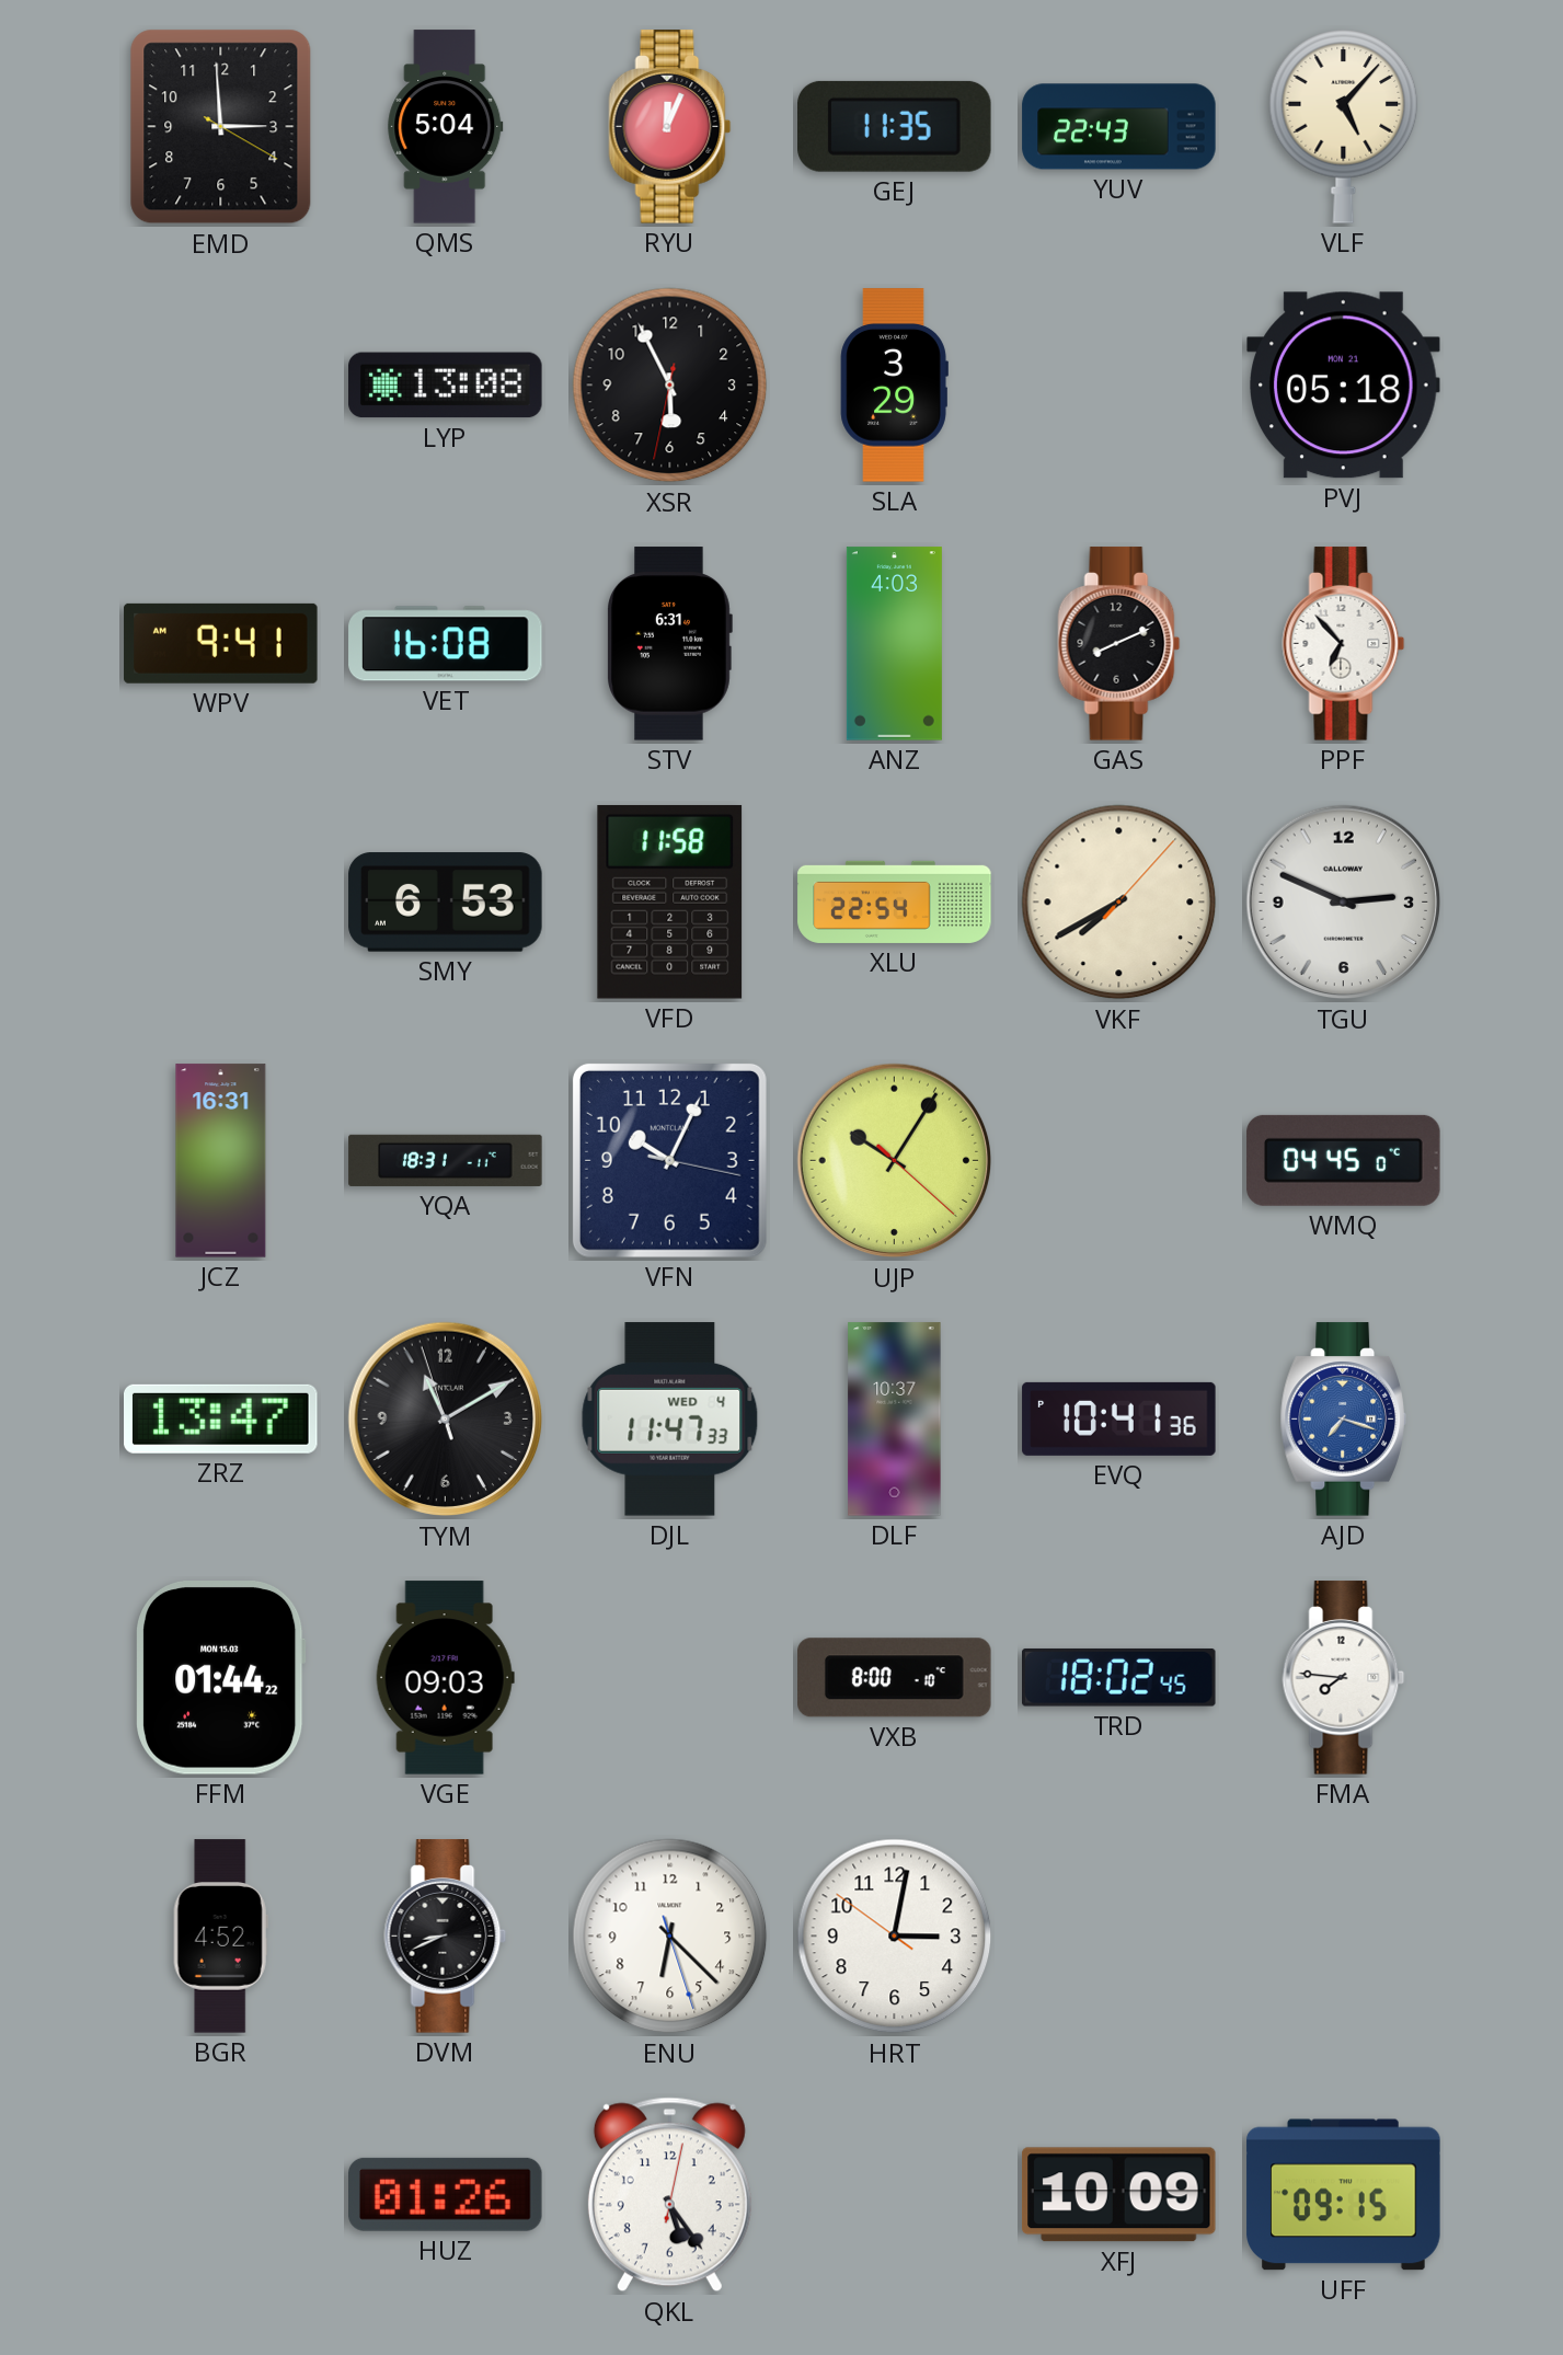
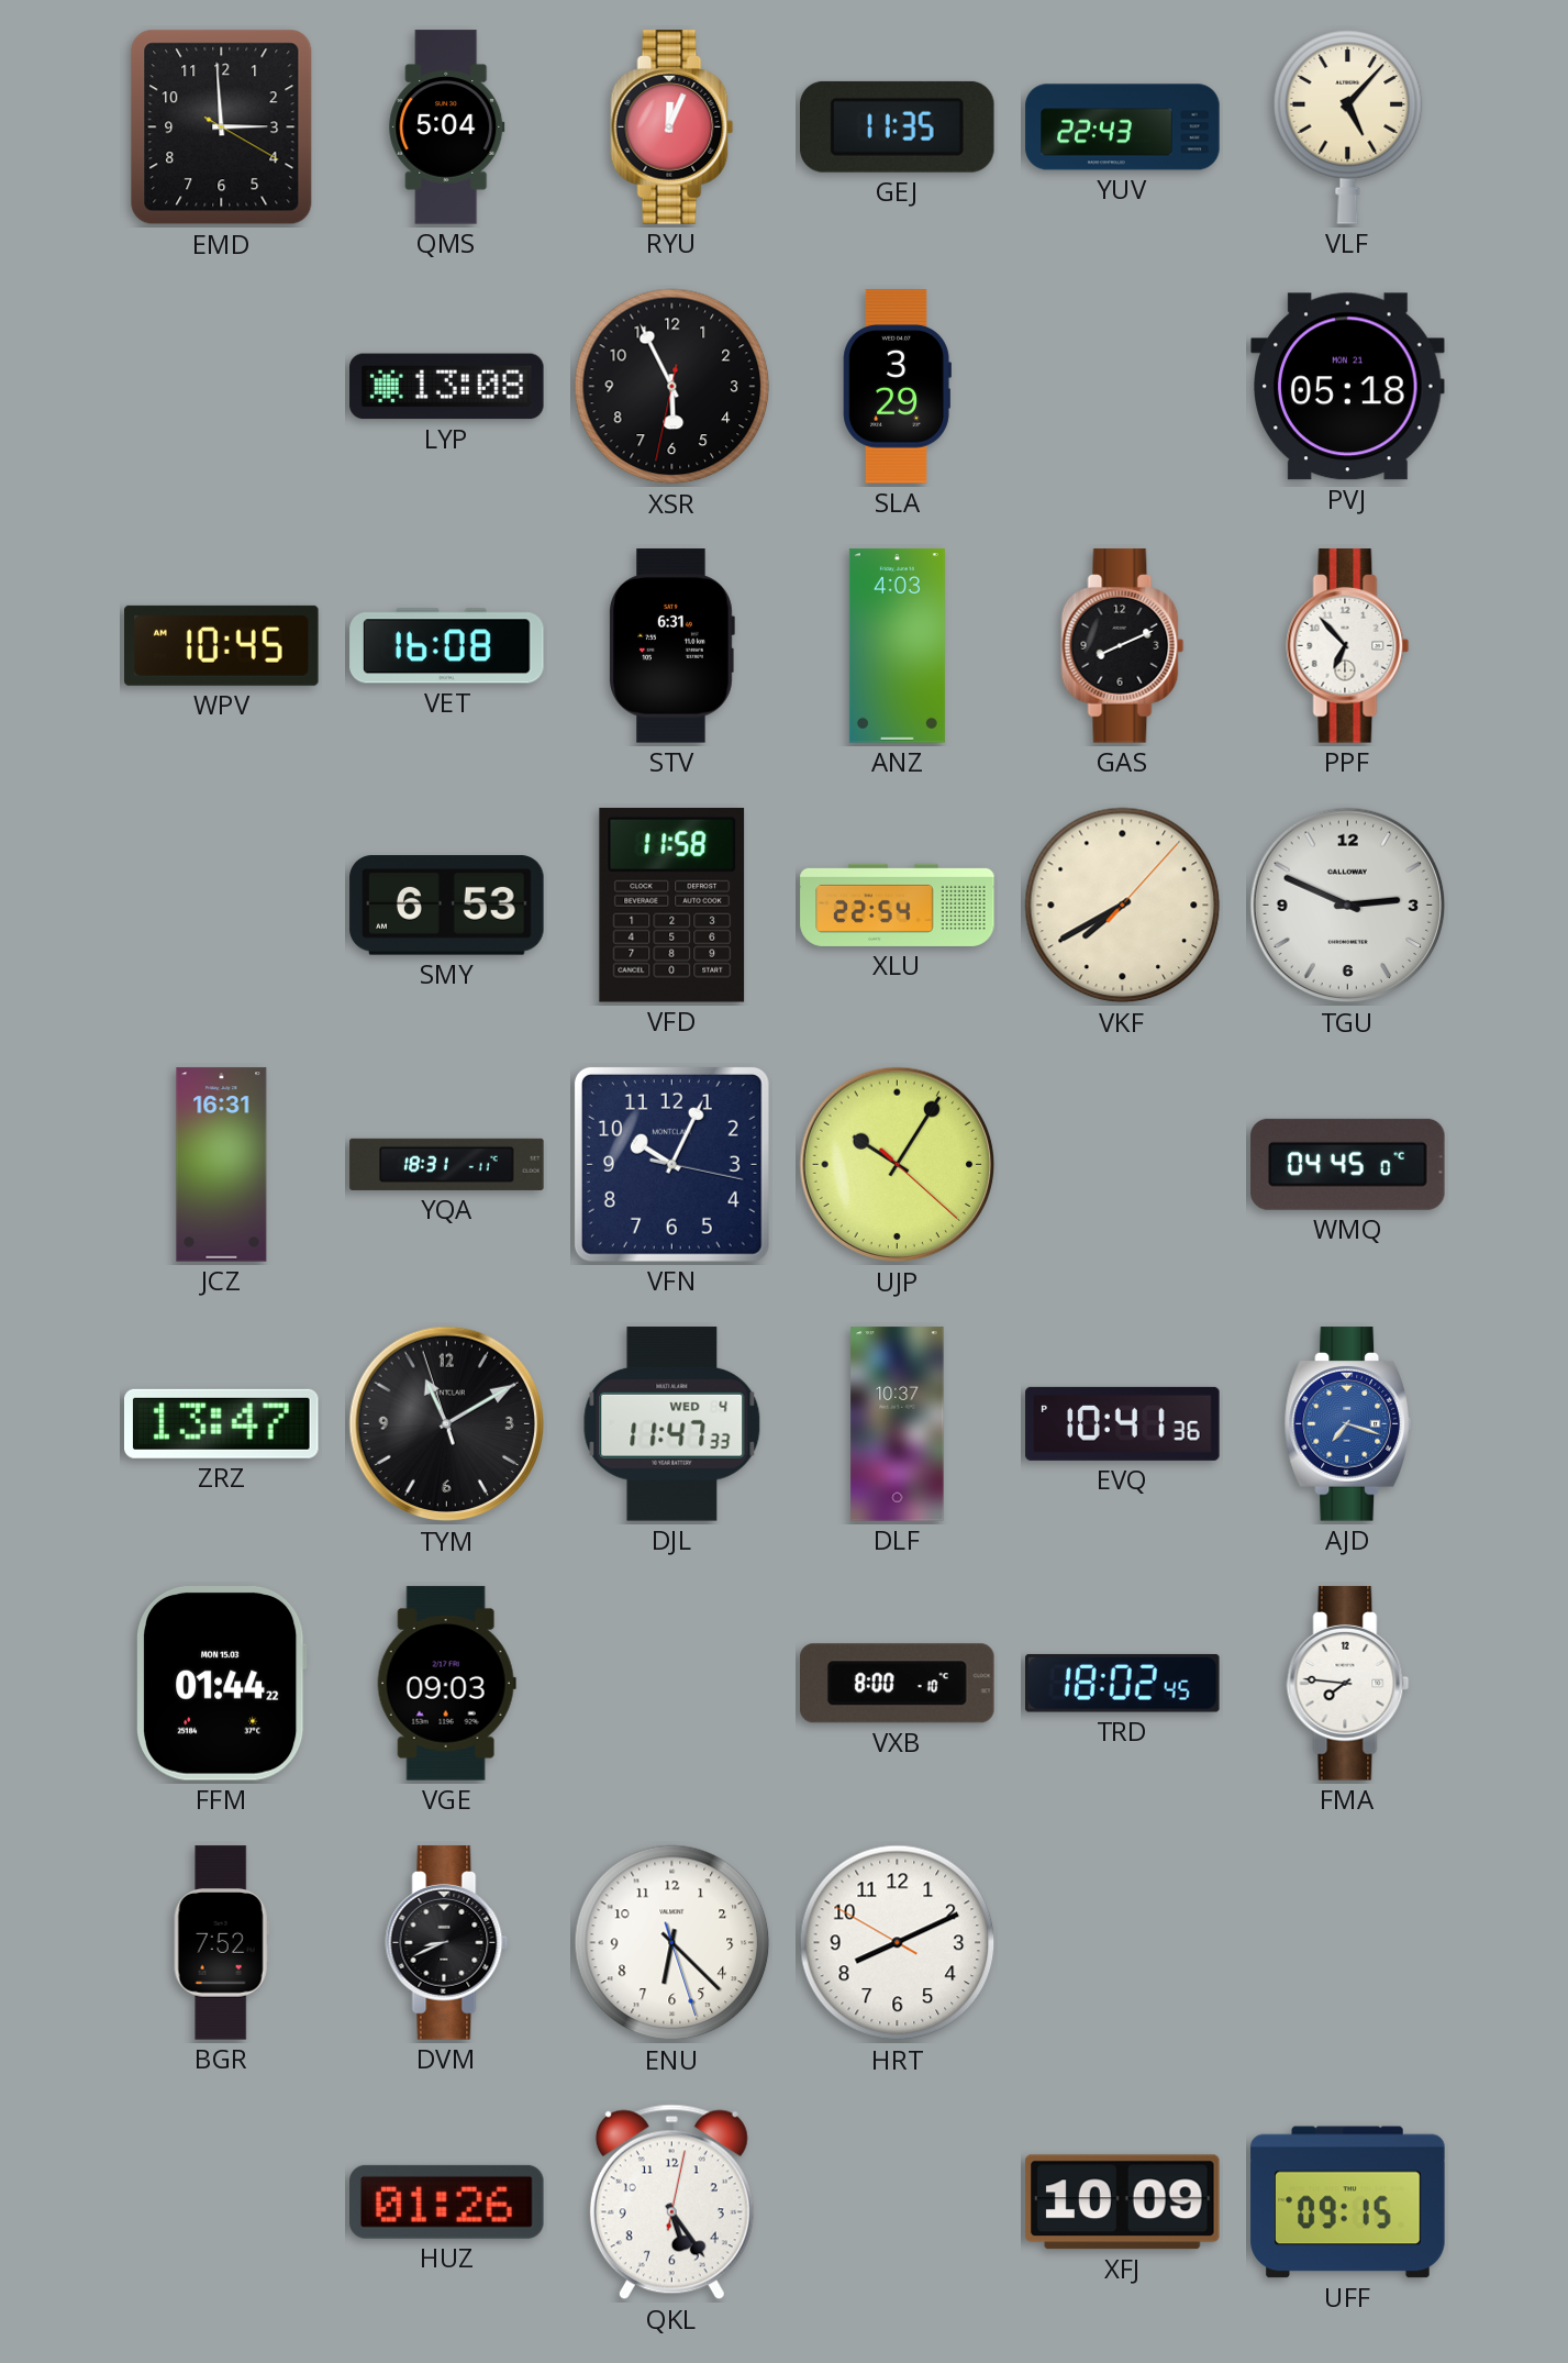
WPV: 9:41 -> 10:45
BGR: 4:52 -> 7:52
HRT: 3:01 -> 8:10
